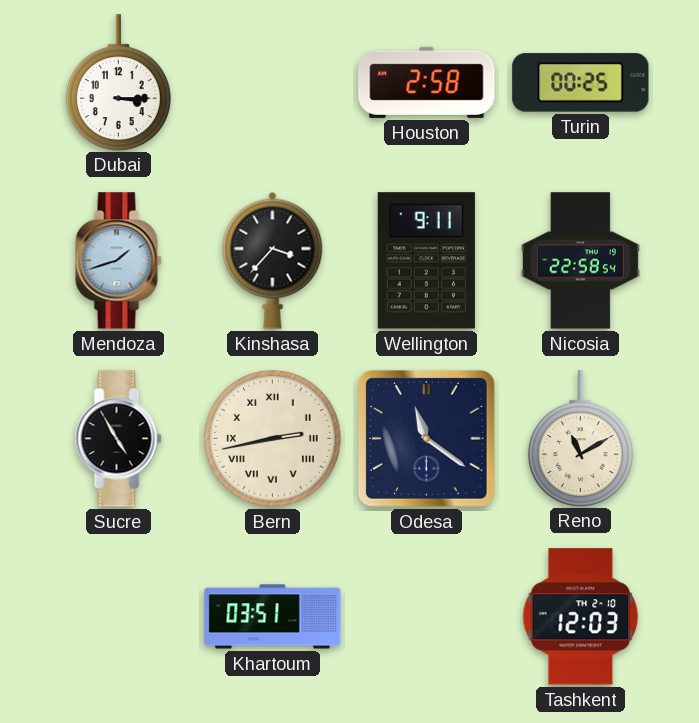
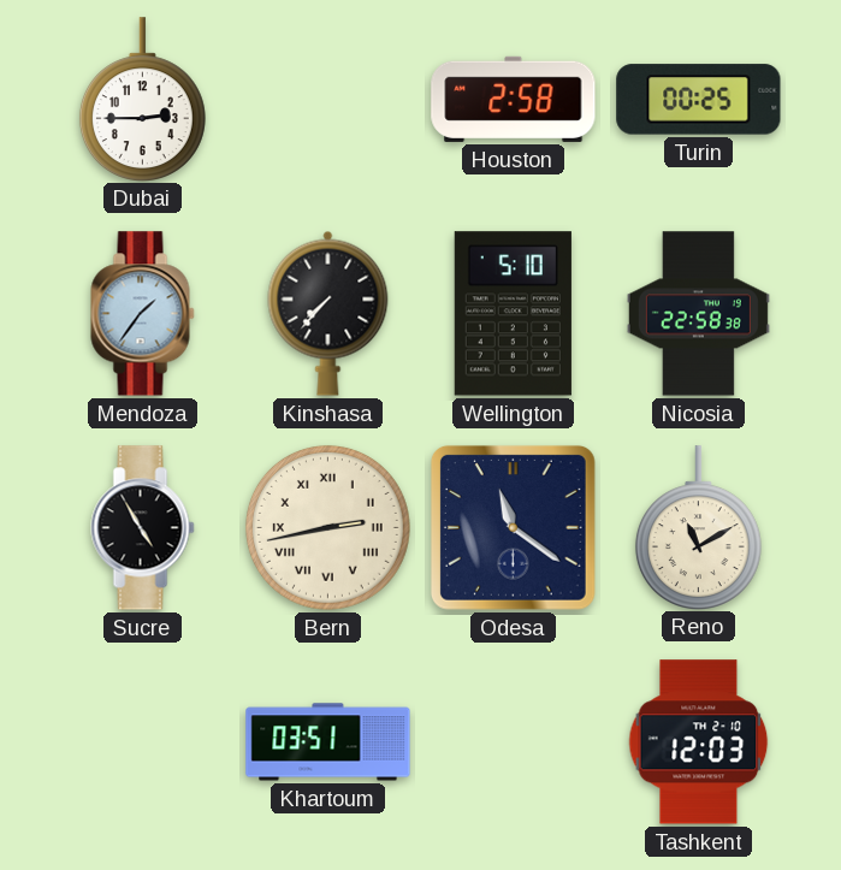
Dubai: 3:15 -> 2:45
Mendoza: 1:42 -> 1:36
Kinshasa: 3:37 -> 7:37
Wellington: 9:11 -> 5:10
Nicosia: 22:58:54 -> 22:58:38
